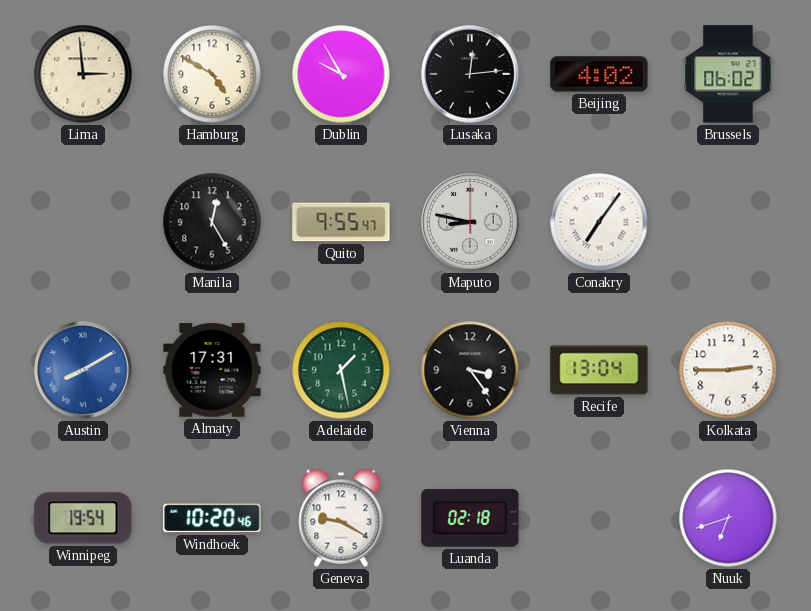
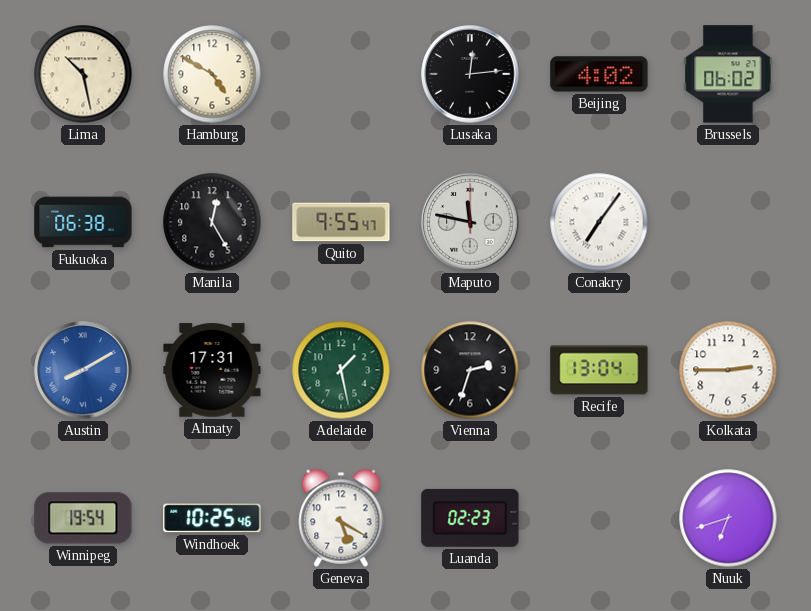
Lima: 2:59 -> 10:28
Dublin: 9:55 -> none
Fukuoka: none -> 06:38
Maputo: 8:47 -> 11:47
Vienna: 3:24 -> 2:33
Windhoek: 10:20 -> 10:25
Geneva: 9:20 -> 5:20
Luanda: 02:18 -> 02:23
